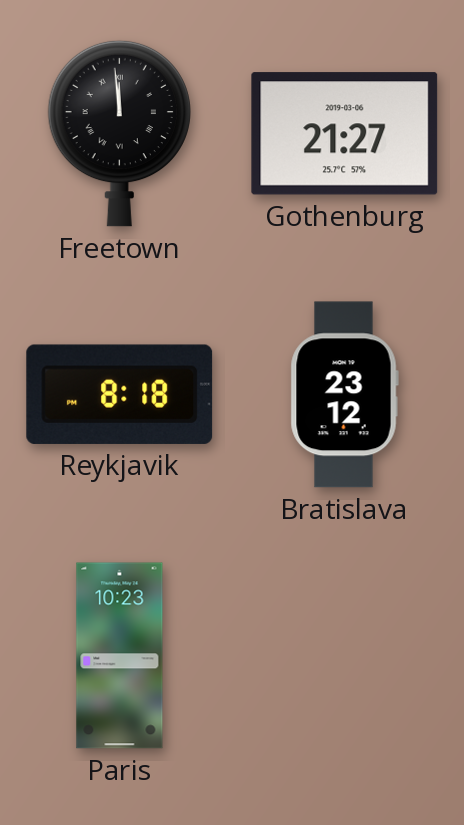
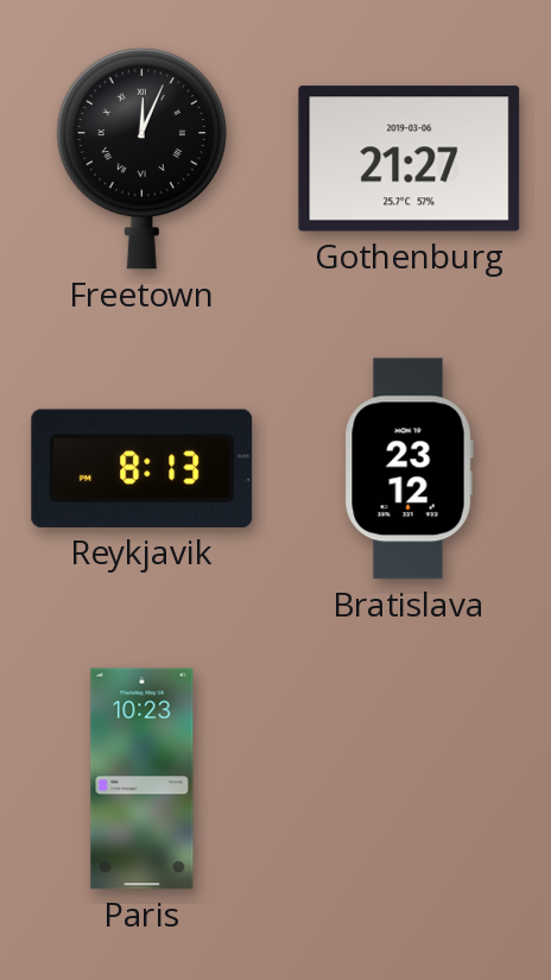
Freetown: 11:59 -> 12:04
Reykjavik: 8:18 -> 8:13
